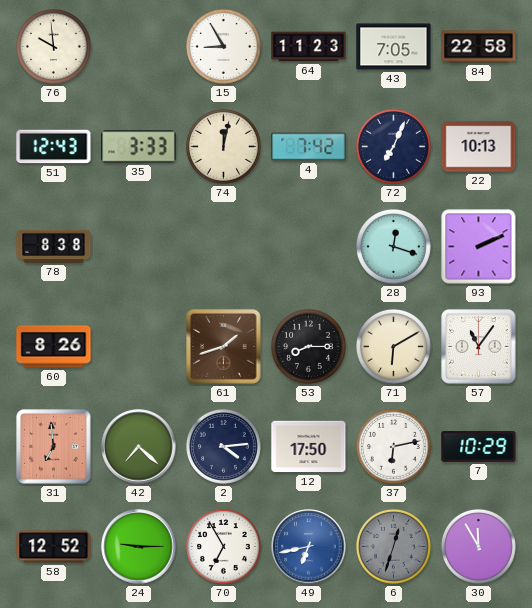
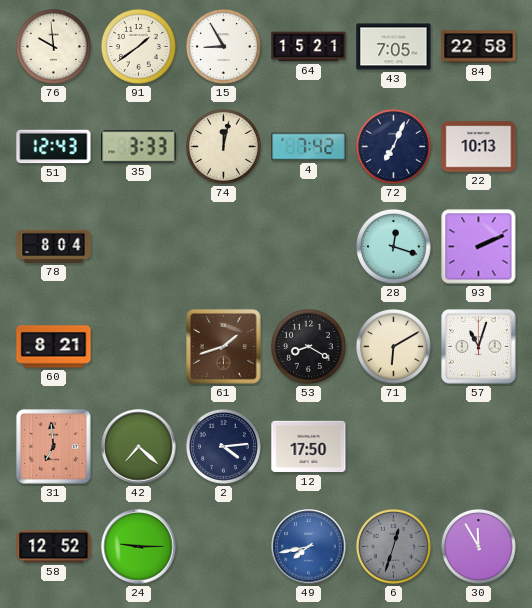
91: none -> 1:39
64: 11:23 -> 15:21
78: 8:38 -> 8:04
60: 8:26 -> 8:21
53: 8:15 -> 8:20
57: 11:06 -> 11:03
37: 6:13 -> none
7: 10:29 -> none
70: 6:55 -> none
49: 6:43 -> 7:43
